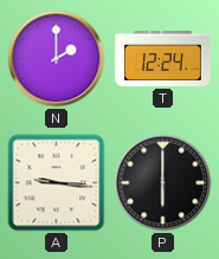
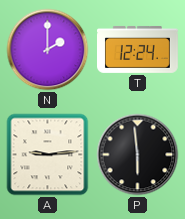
A: 9:16 -> 9:14
P: 6:00 -> 5:59
